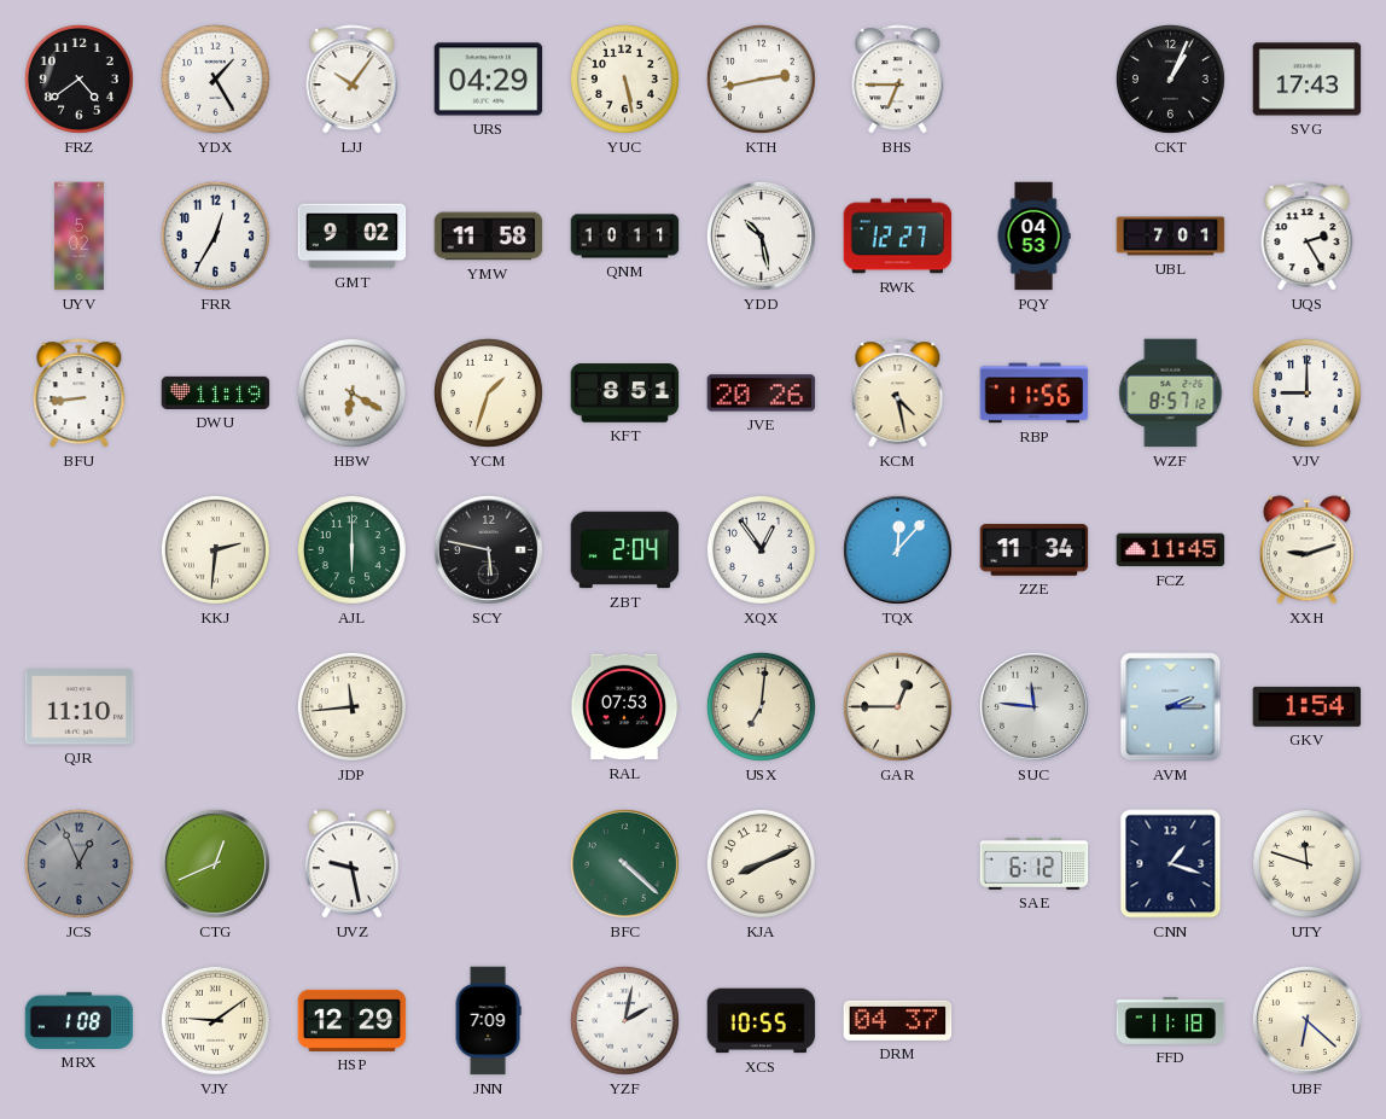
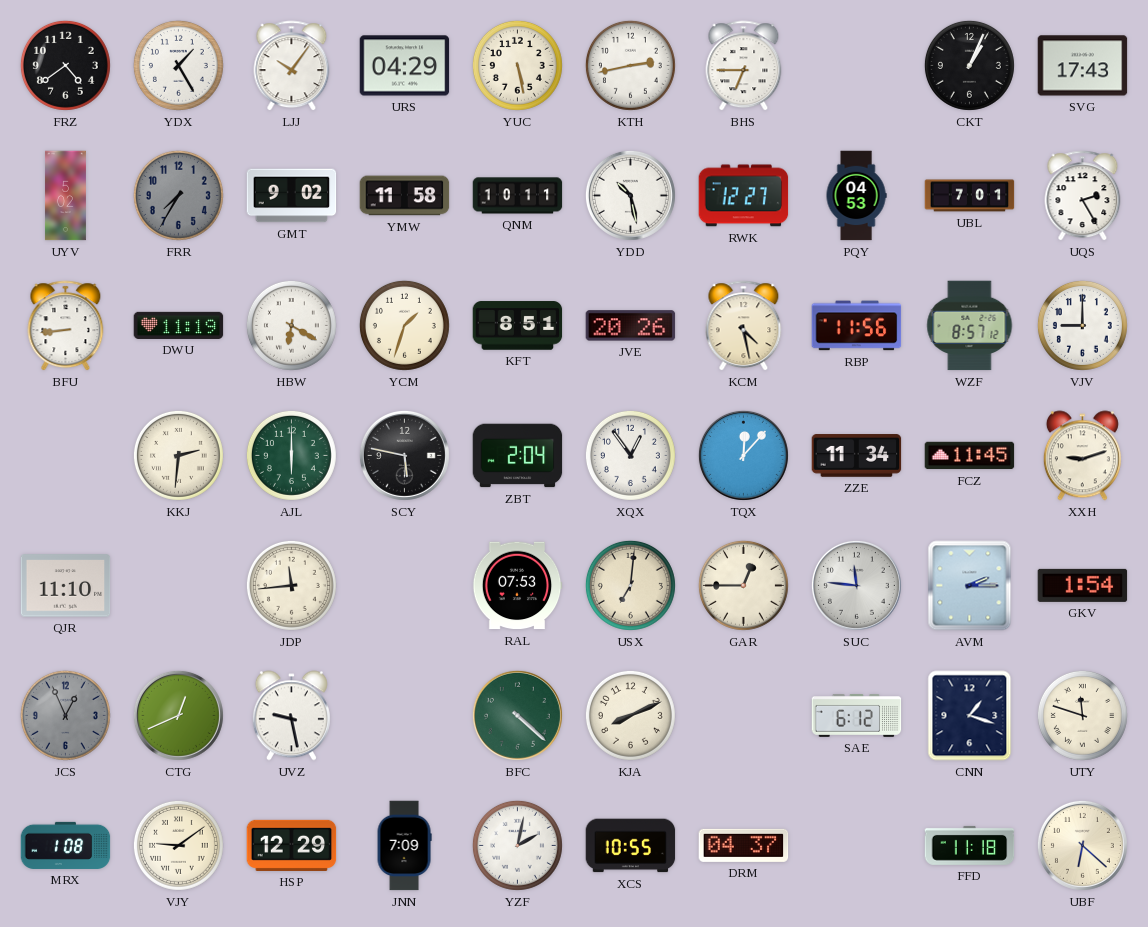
FRR: 12:35 -> 7:35
FRR dial: white -> grey
